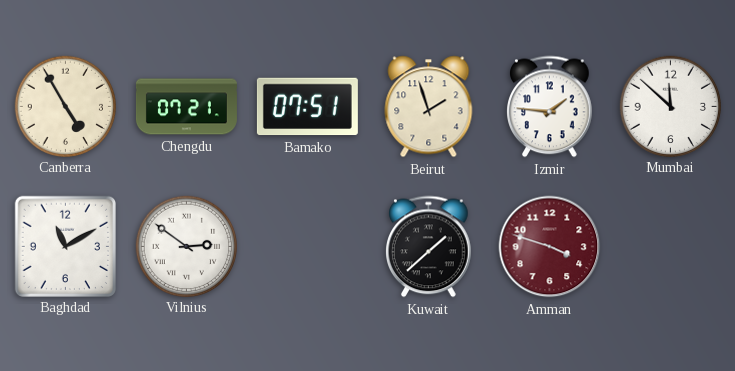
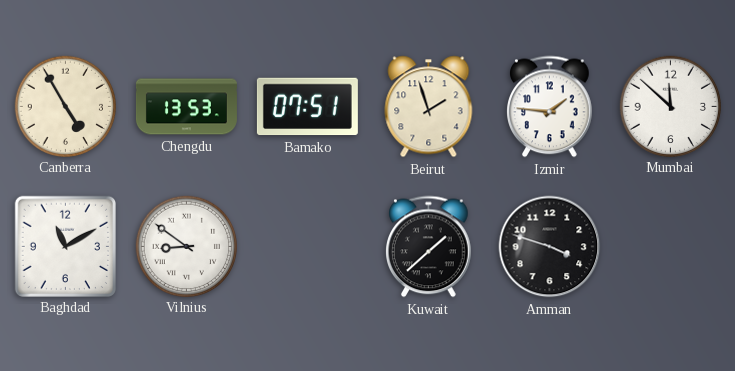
Chengdu: 07:21 -> 13:53
Vilnius: 2:51 -> 8:51
Amman dial: burgundy -> black
